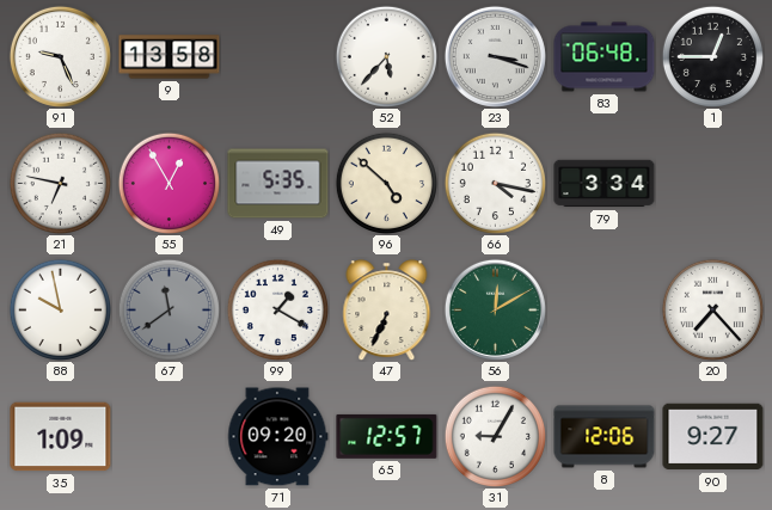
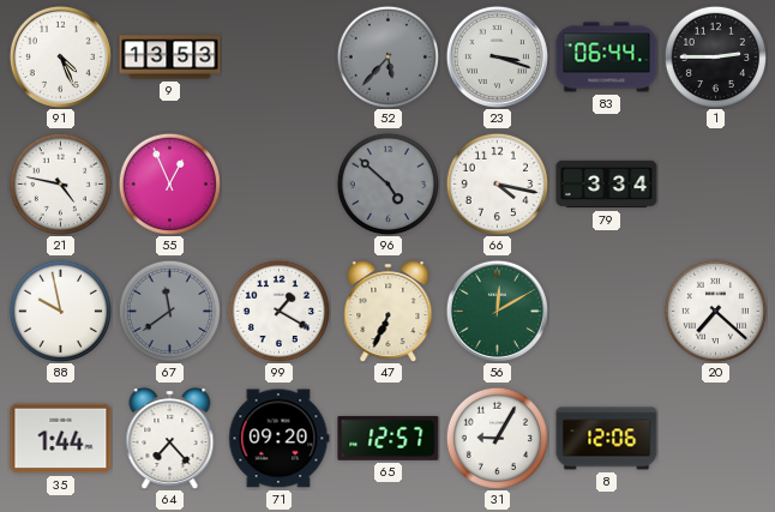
91: 9:26 -> 4:26
9: 13:58 -> 13:53
52 dial: white -> grey
83: 06:48 -> 06:44
1: 12:45 -> 2:45
21: 6:47 -> 4:47
55: 12:55 -> 12:56
49: 5:35 -> none
96 dial: cream -> grey
20: 7:23 -> 7:22
35: 1:09 -> 1:44
64: none -> 7:23
90: 9:27 -> none
